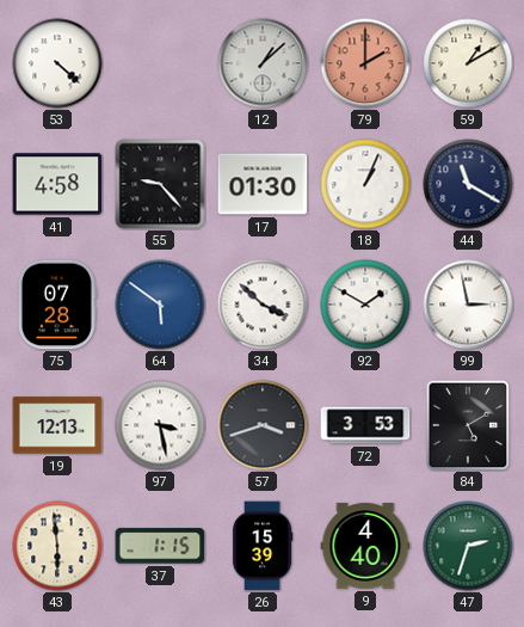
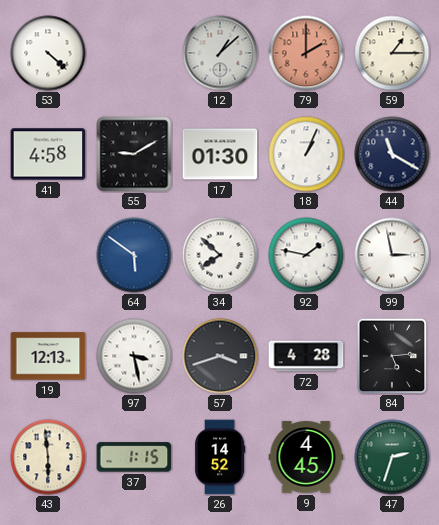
59: 1:10 -> 1:15
55: 9:23 -> 9:10
75: 07:28 -> none
34: 3:52 -> 7:52
92: 1:50 -> 1:47
72: 3:53 -> 4:28
84: 5:10 -> 5:14
26: 15:39 -> 14:52
9: 4:40 -> 4:45
